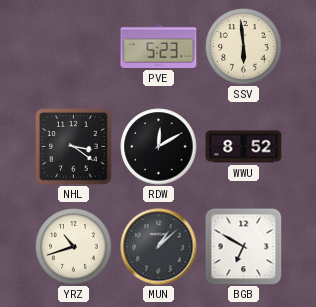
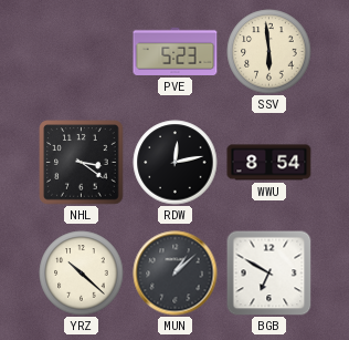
RDW: 12:10 -> 12:13
WWU: 8:52 -> 8:54
YRZ: 10:42 -> 10:22
